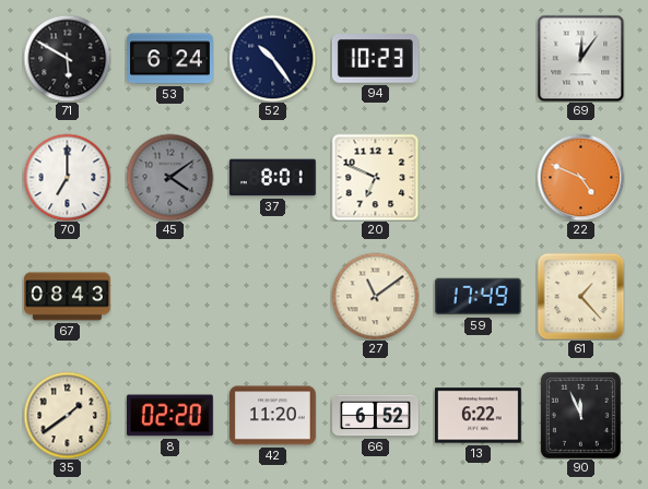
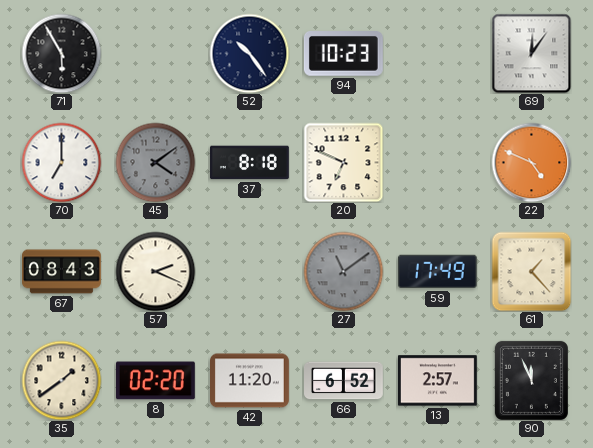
71: 5:50 -> 5:55
53: 6:24 -> none
37: 8:01 -> 8:18
57: none -> 2:19
27 dial: cream -> grey
13: 6:22 -> 2:57
